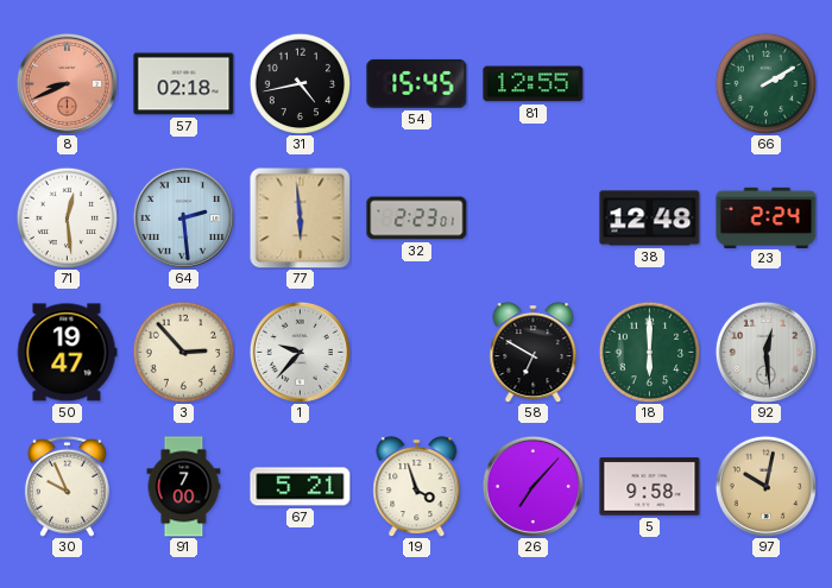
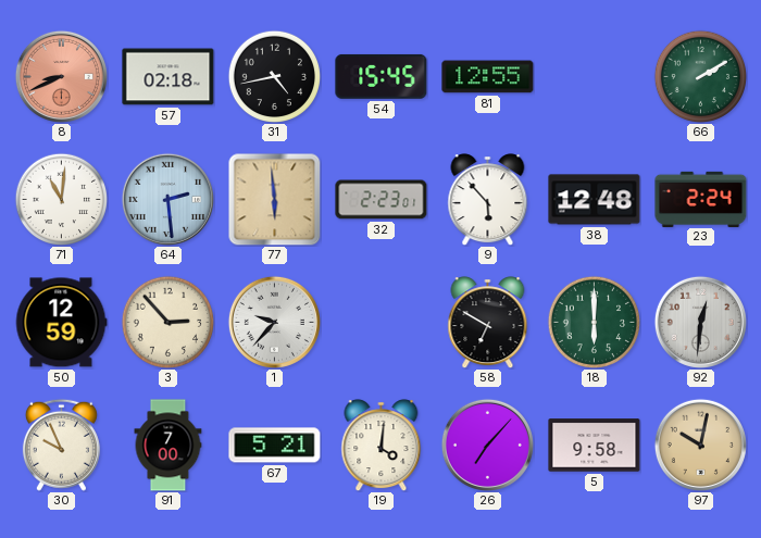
71: 12:29 -> 11:01
9: none -> 5:53
50: 19:47 -> 12:59
92: 12:29 -> 12:31
19: 3:57 -> 4:01
